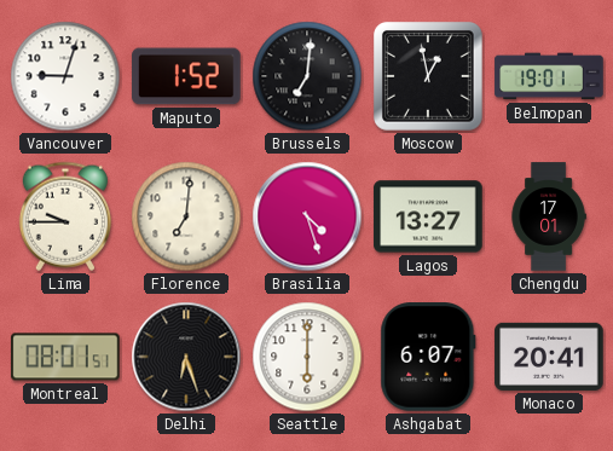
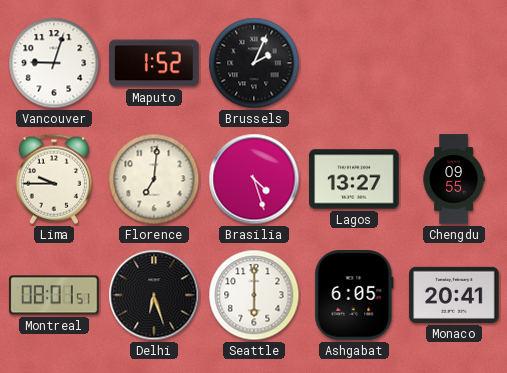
Brussels: 7:01 -> 2:04
Moscow: 12:58 -> none
Belmopan: 19:01 -> none
Chengdu: 17:01 -> 09:55
Ashgabat: 6:07 -> 6:05
